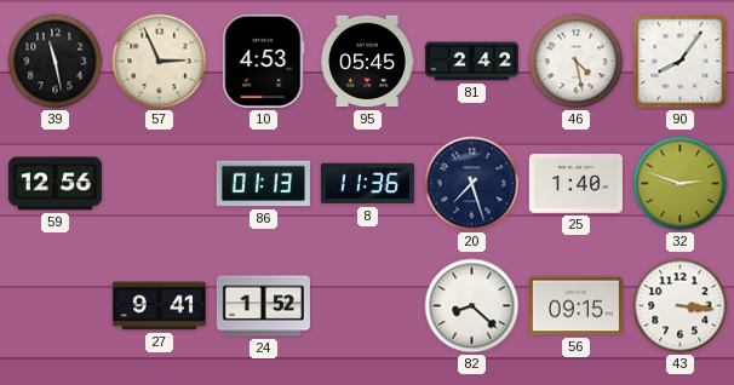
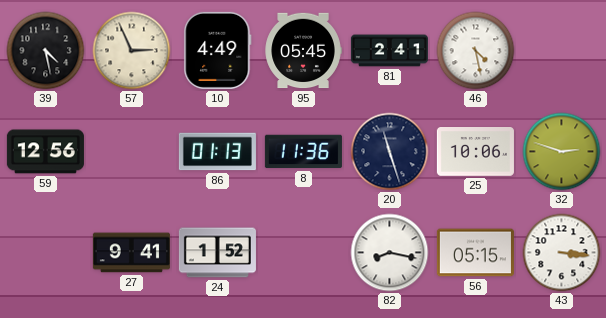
39: 11:28 -> 4:28
10: 4:53 -> 4:49
81: 2:42 -> 2:41
90: 8:06 -> none
20: 7:27 -> 11:27
25: 1:40 -> 10:06
82: 8:22 -> 8:17
56: 09:15 -> 05:15
